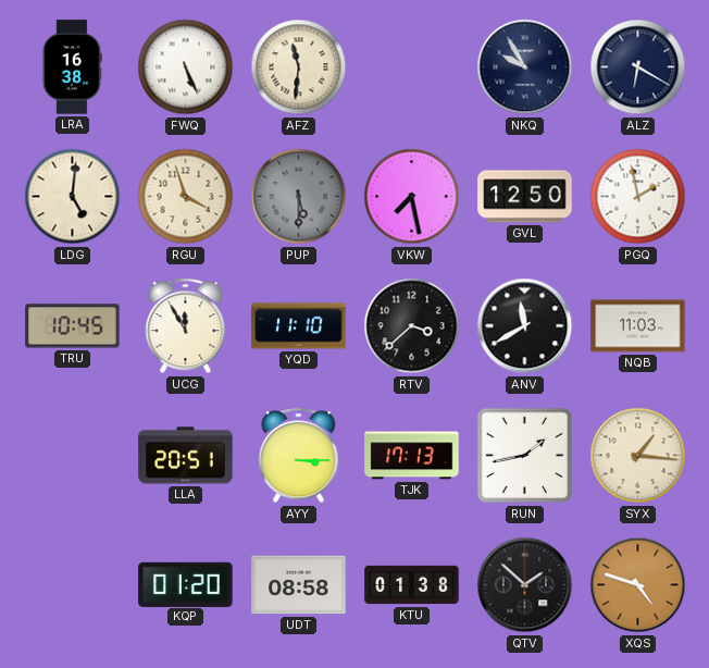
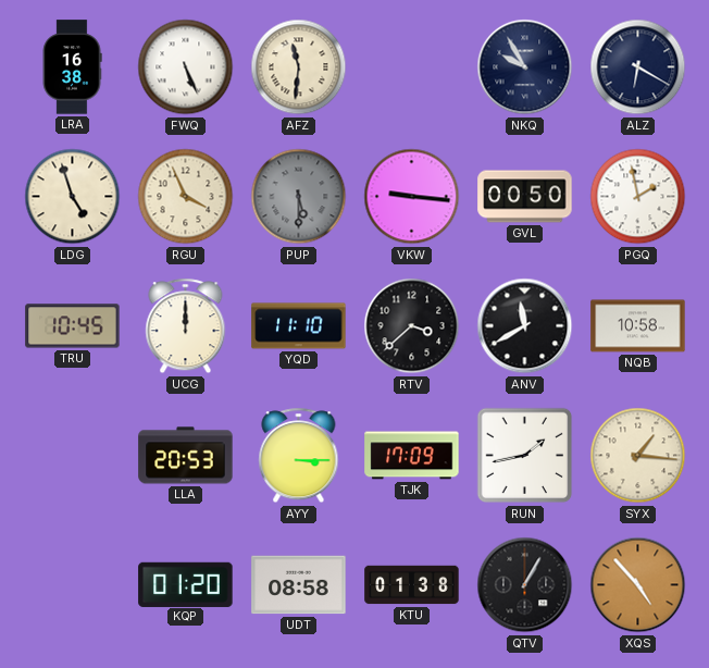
LDG: 5:01 -> 4:57
RGU: 3:57 -> 3:56
VKW: 7:28 -> 9:16
GVL: 12:50 -> 00:50
UCG: 11:55 -> 12:00
NQB: 11:03 -> 10:58
LLA: 20:51 -> 20:53
TJK: 17:13 -> 17:09
QTV: 1:52 -> 1:05
XQS: 4:48 -> 4:53
